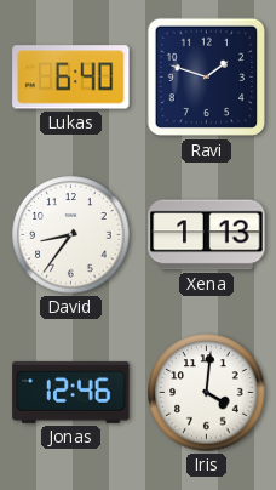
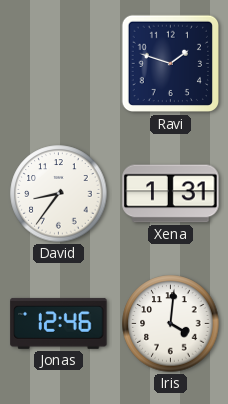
Lukas: 6:40 -> none
Xena: 1:13 -> 1:31
